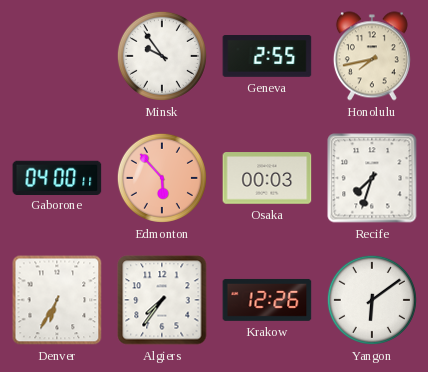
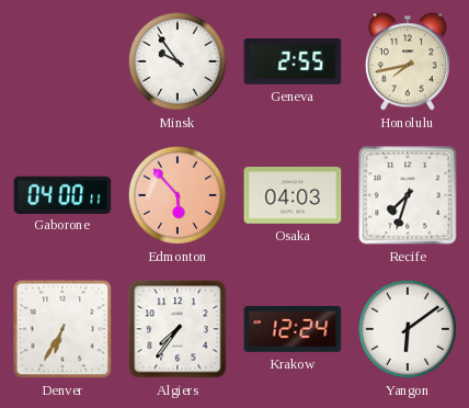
Osaka: 00:03 -> 04:03
Krakow: 12:26 -> 12:24
